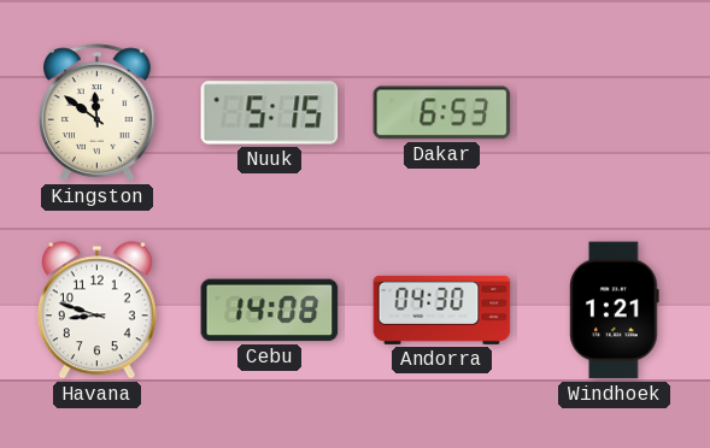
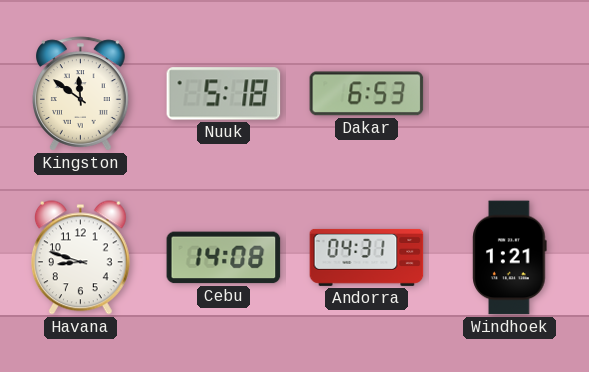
Nuuk: 5:15 -> 5:18
Andorra: 04:30 -> 04:31
